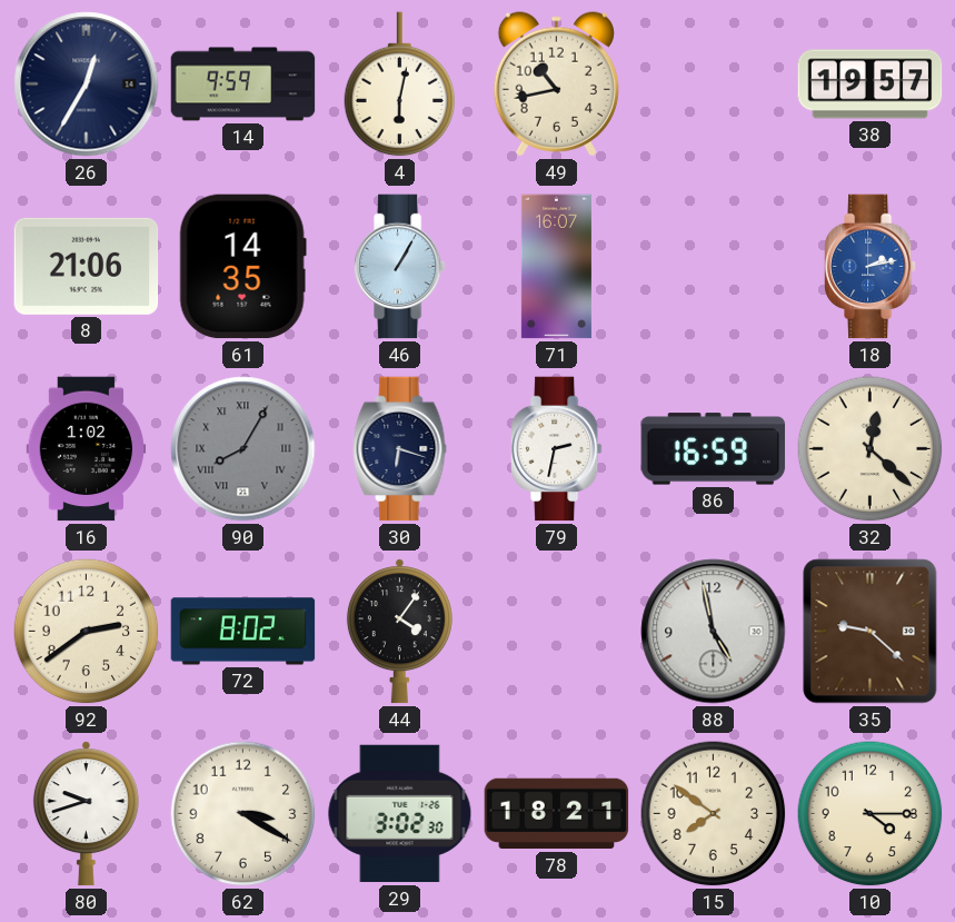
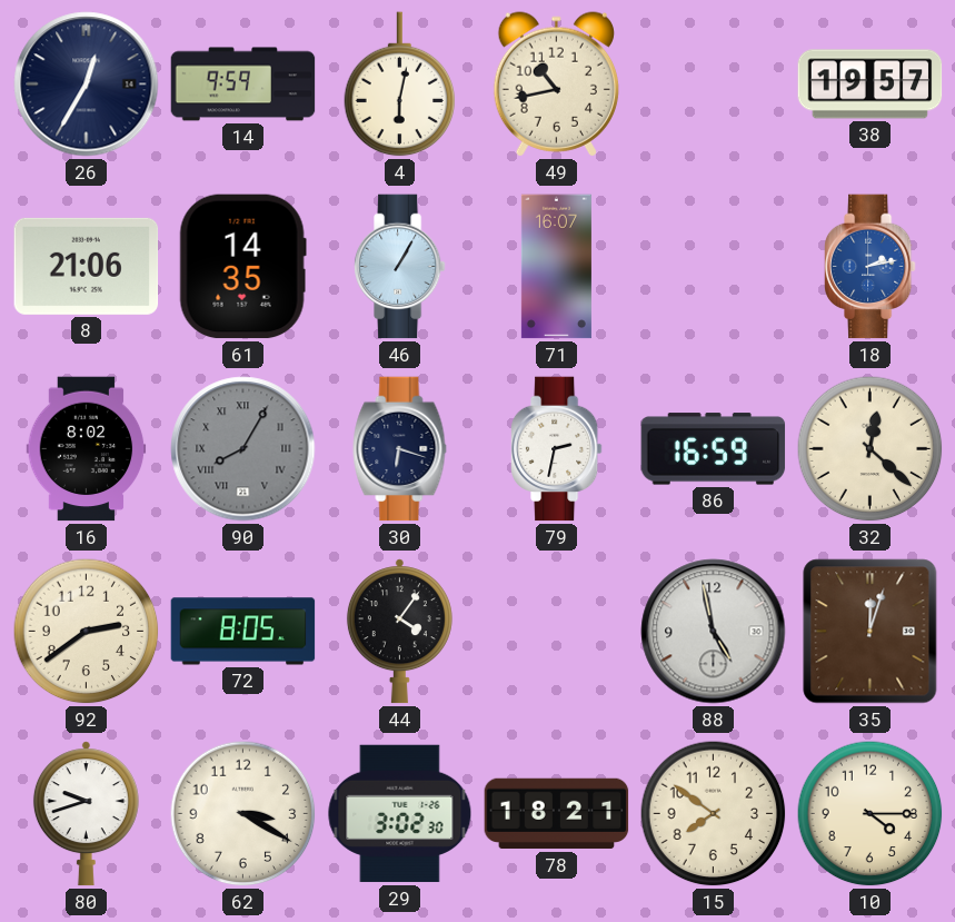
16: 1:02 -> 8:02
72: 8:02 -> 8:05
35: 9:22 -> 12:03
